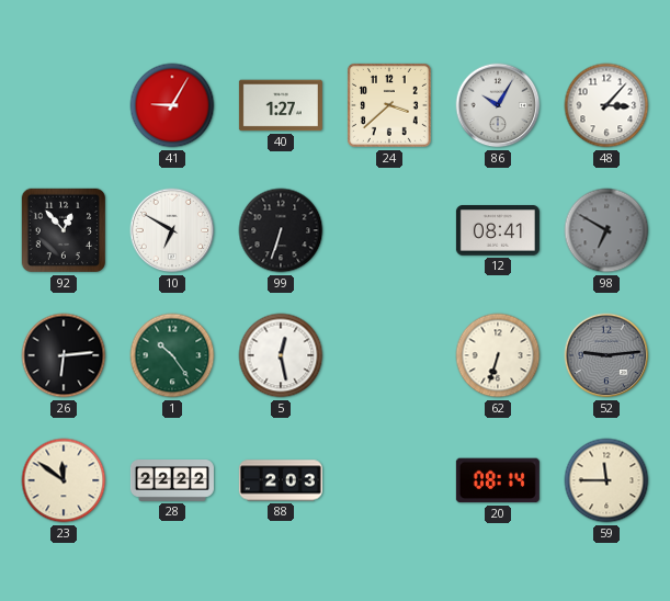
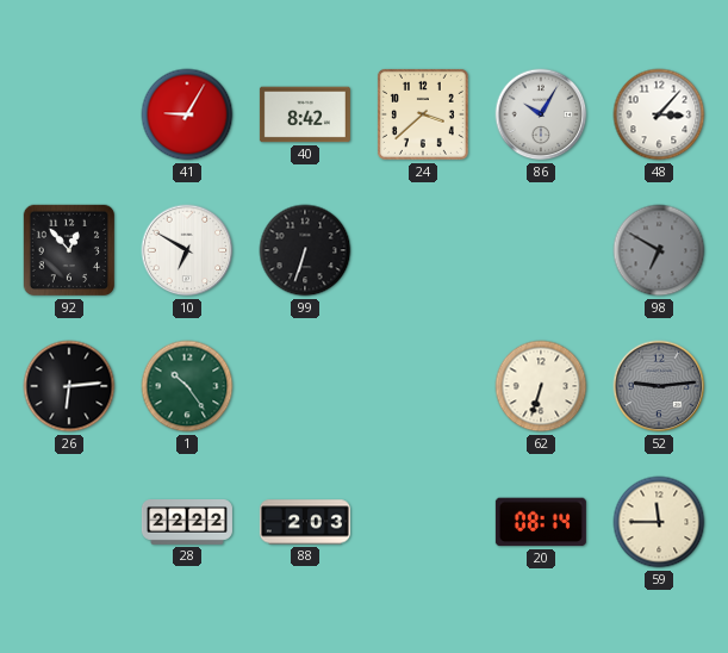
40: 1:27 -> 8:42
12: 08:41 -> none
5: 12:28 -> none
23: 11:51 -> none
